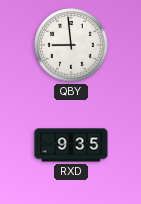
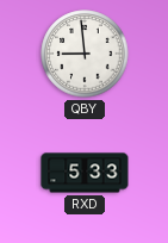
RXD: 9:35 -> 5:33
